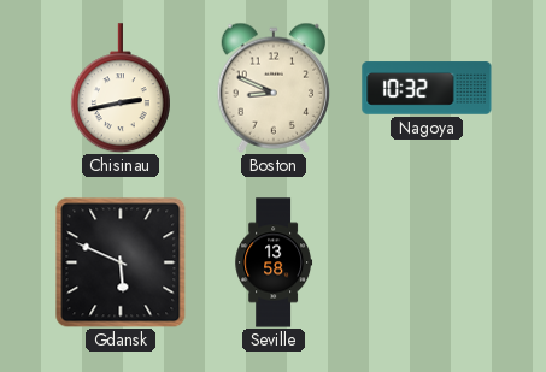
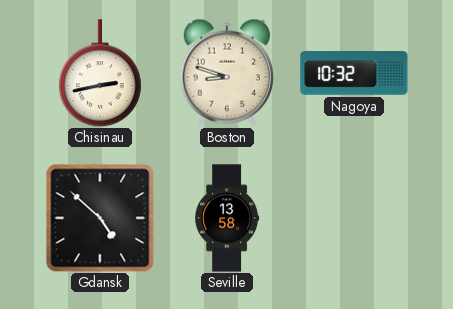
Boston: 8:49 -> 8:48
Gdansk: 5:49 -> 4:52
